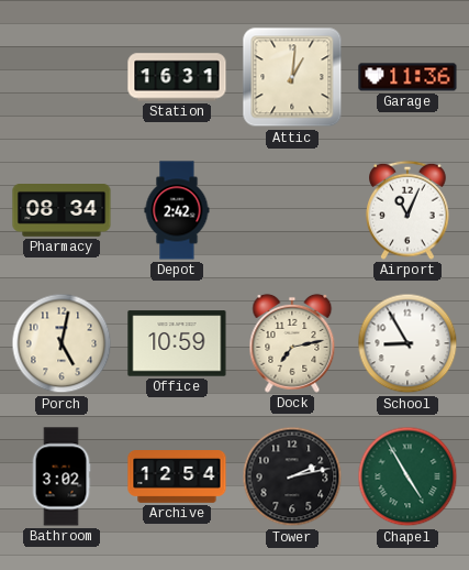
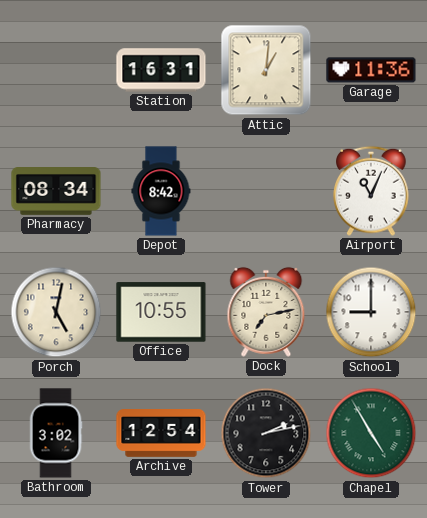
Depot: 2:42 -> 8:42
Office: 10:59 -> 10:55
School: 8:55 -> 9:00
